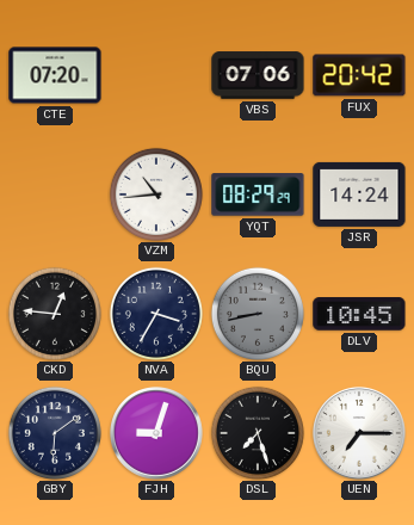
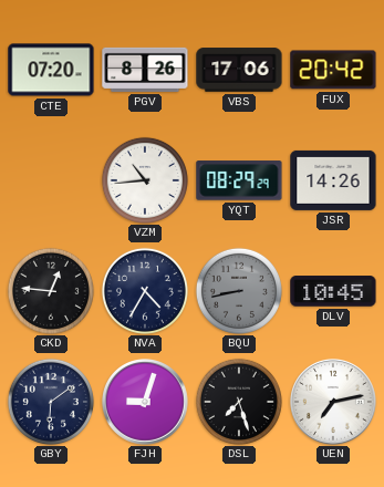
PGV: none -> 8:26
VBS: 07:06 -> 17:06
JSR: 14:24 -> 14:26
NVA: 3:35 -> 4:35
UEN: 7:15 -> 7:13
